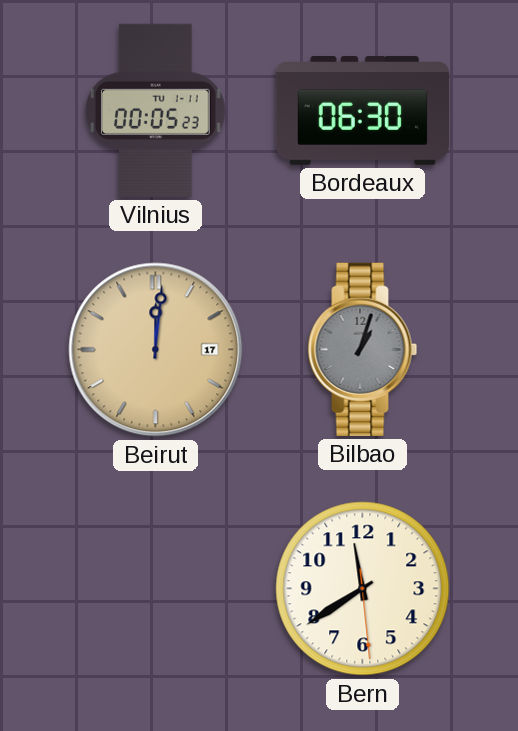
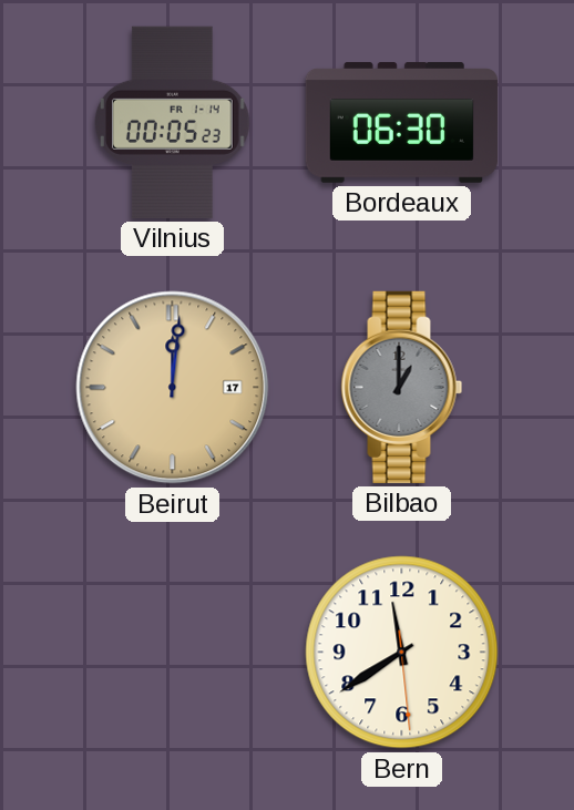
Vilnius date: TU 1-11 -> FR 1-14
Bilbao: 1:03 -> 1:00
